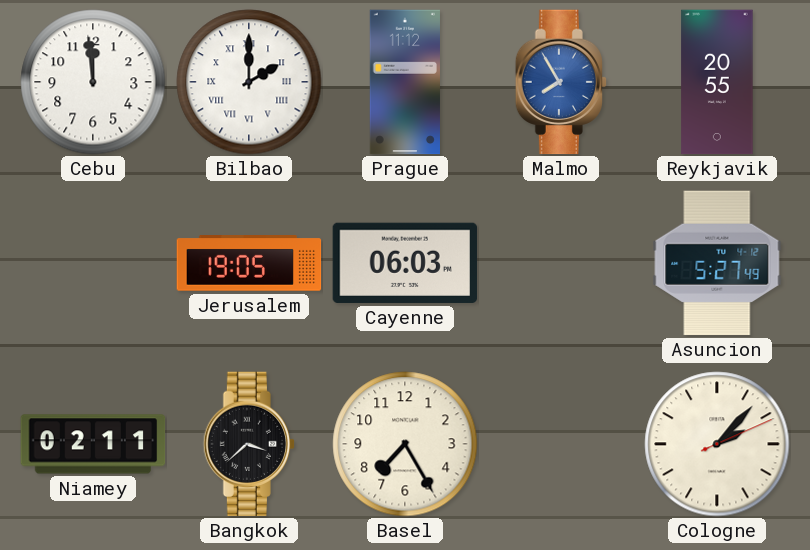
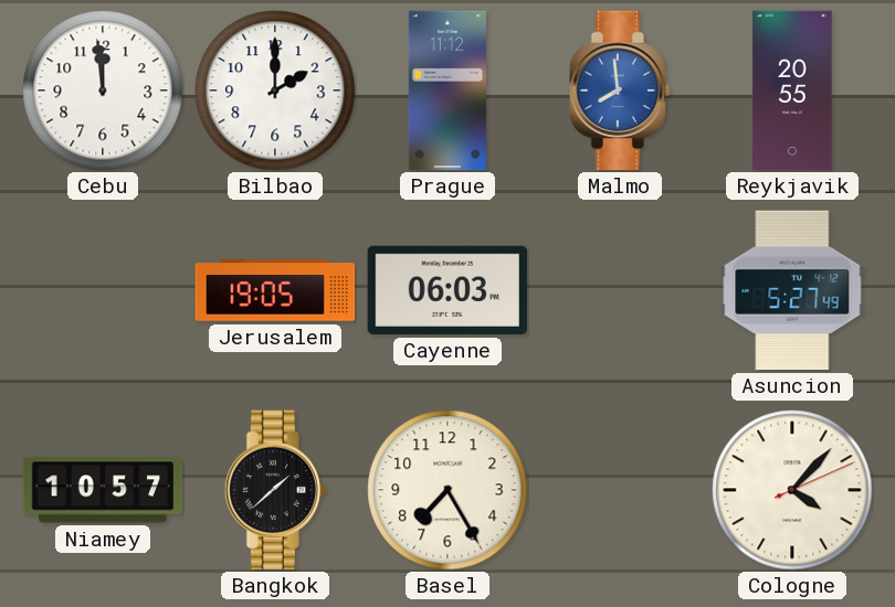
Bilbao numerals: Roman -> Arabic
Malmo: 7:55 -> 7:59
Niamey: 02:11 -> 10:57
Bangkok: 3:38 -> 1:38
Cologne: 2:07 -> 4:07
